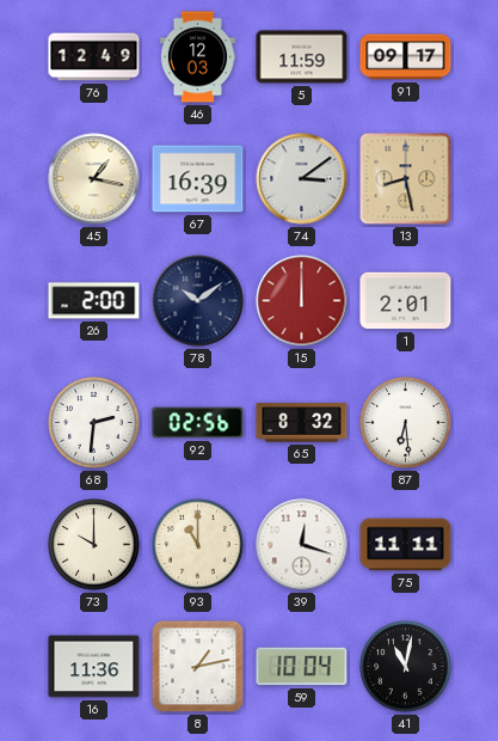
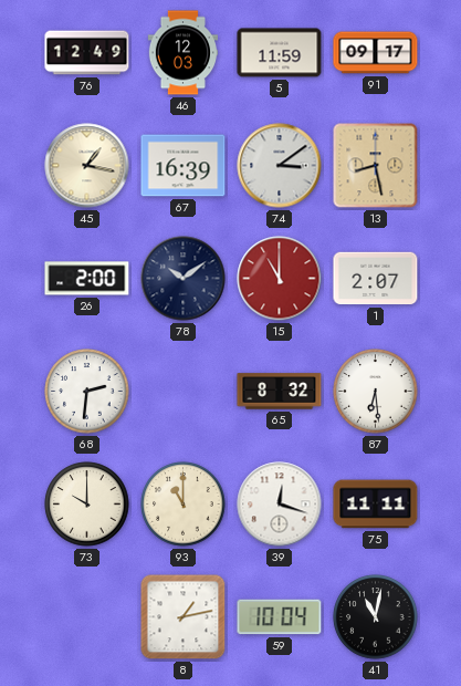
15: 12:00 -> 11:00
1: 2:01 -> 2:07
92: 02:56 -> none
16: 11:36 -> none
